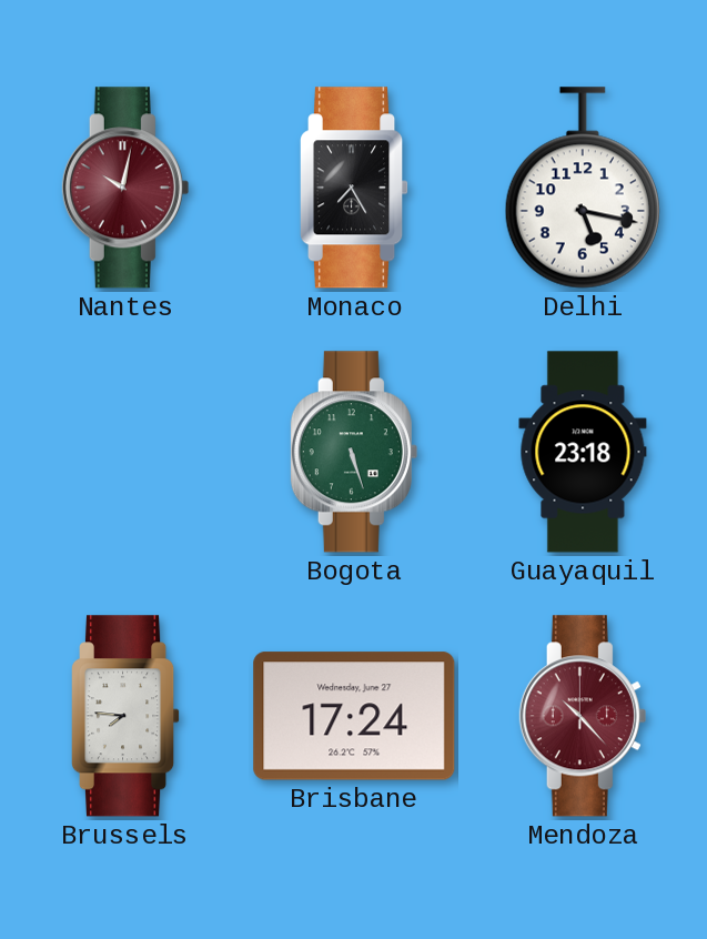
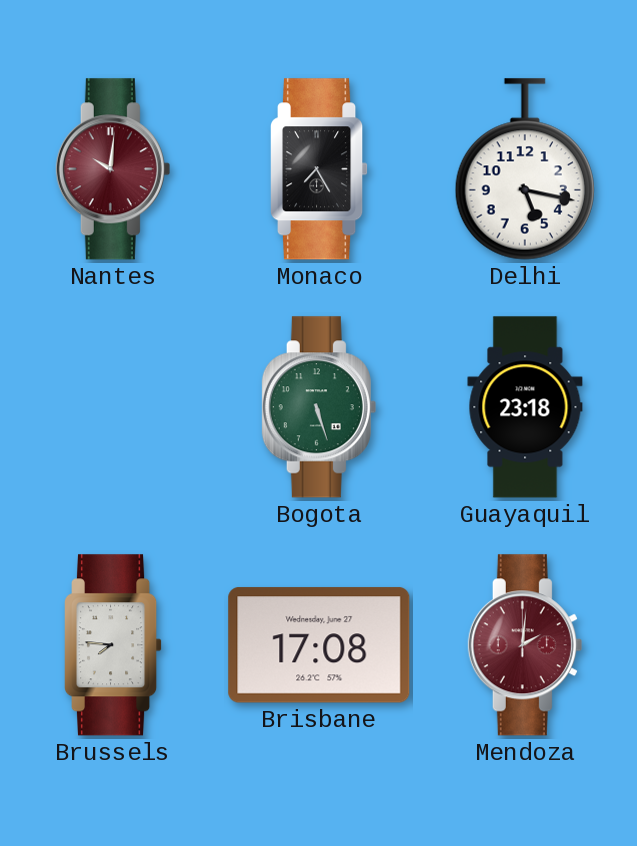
Nantes: 10:02 -> 10:01
Brisbane: 17:24 -> 17:08
Mendoza: 10:23 -> 2:01
